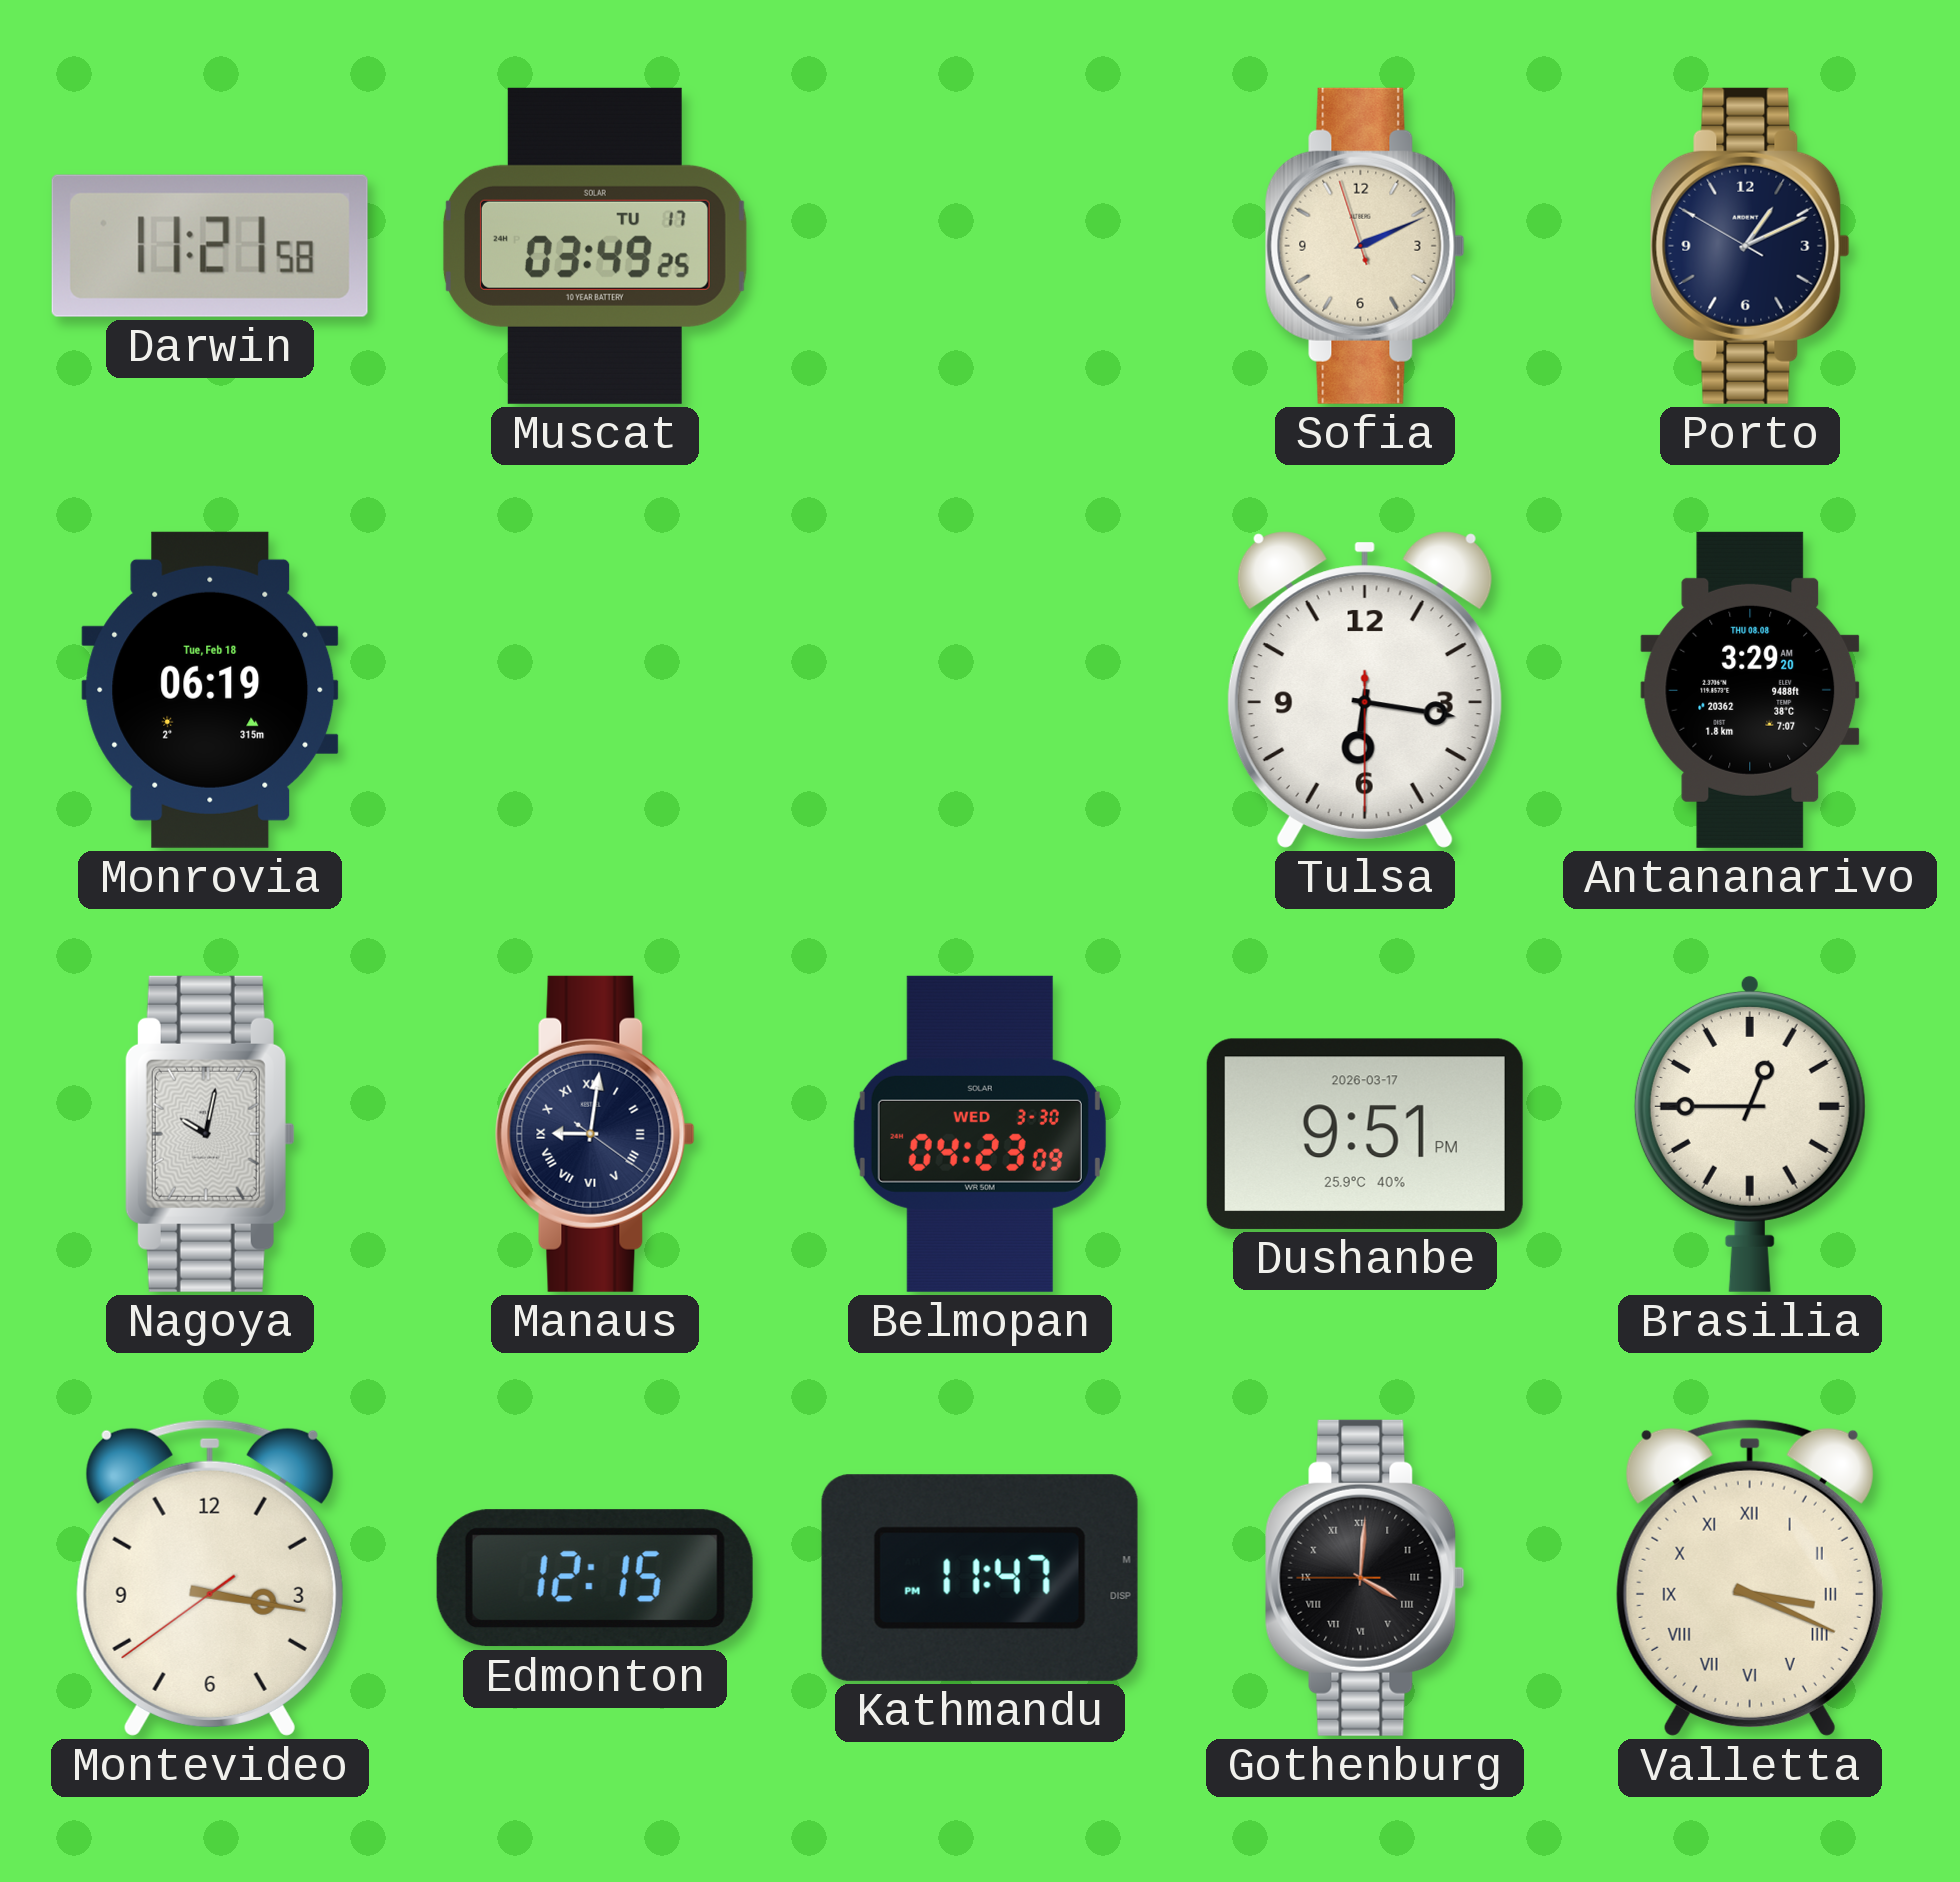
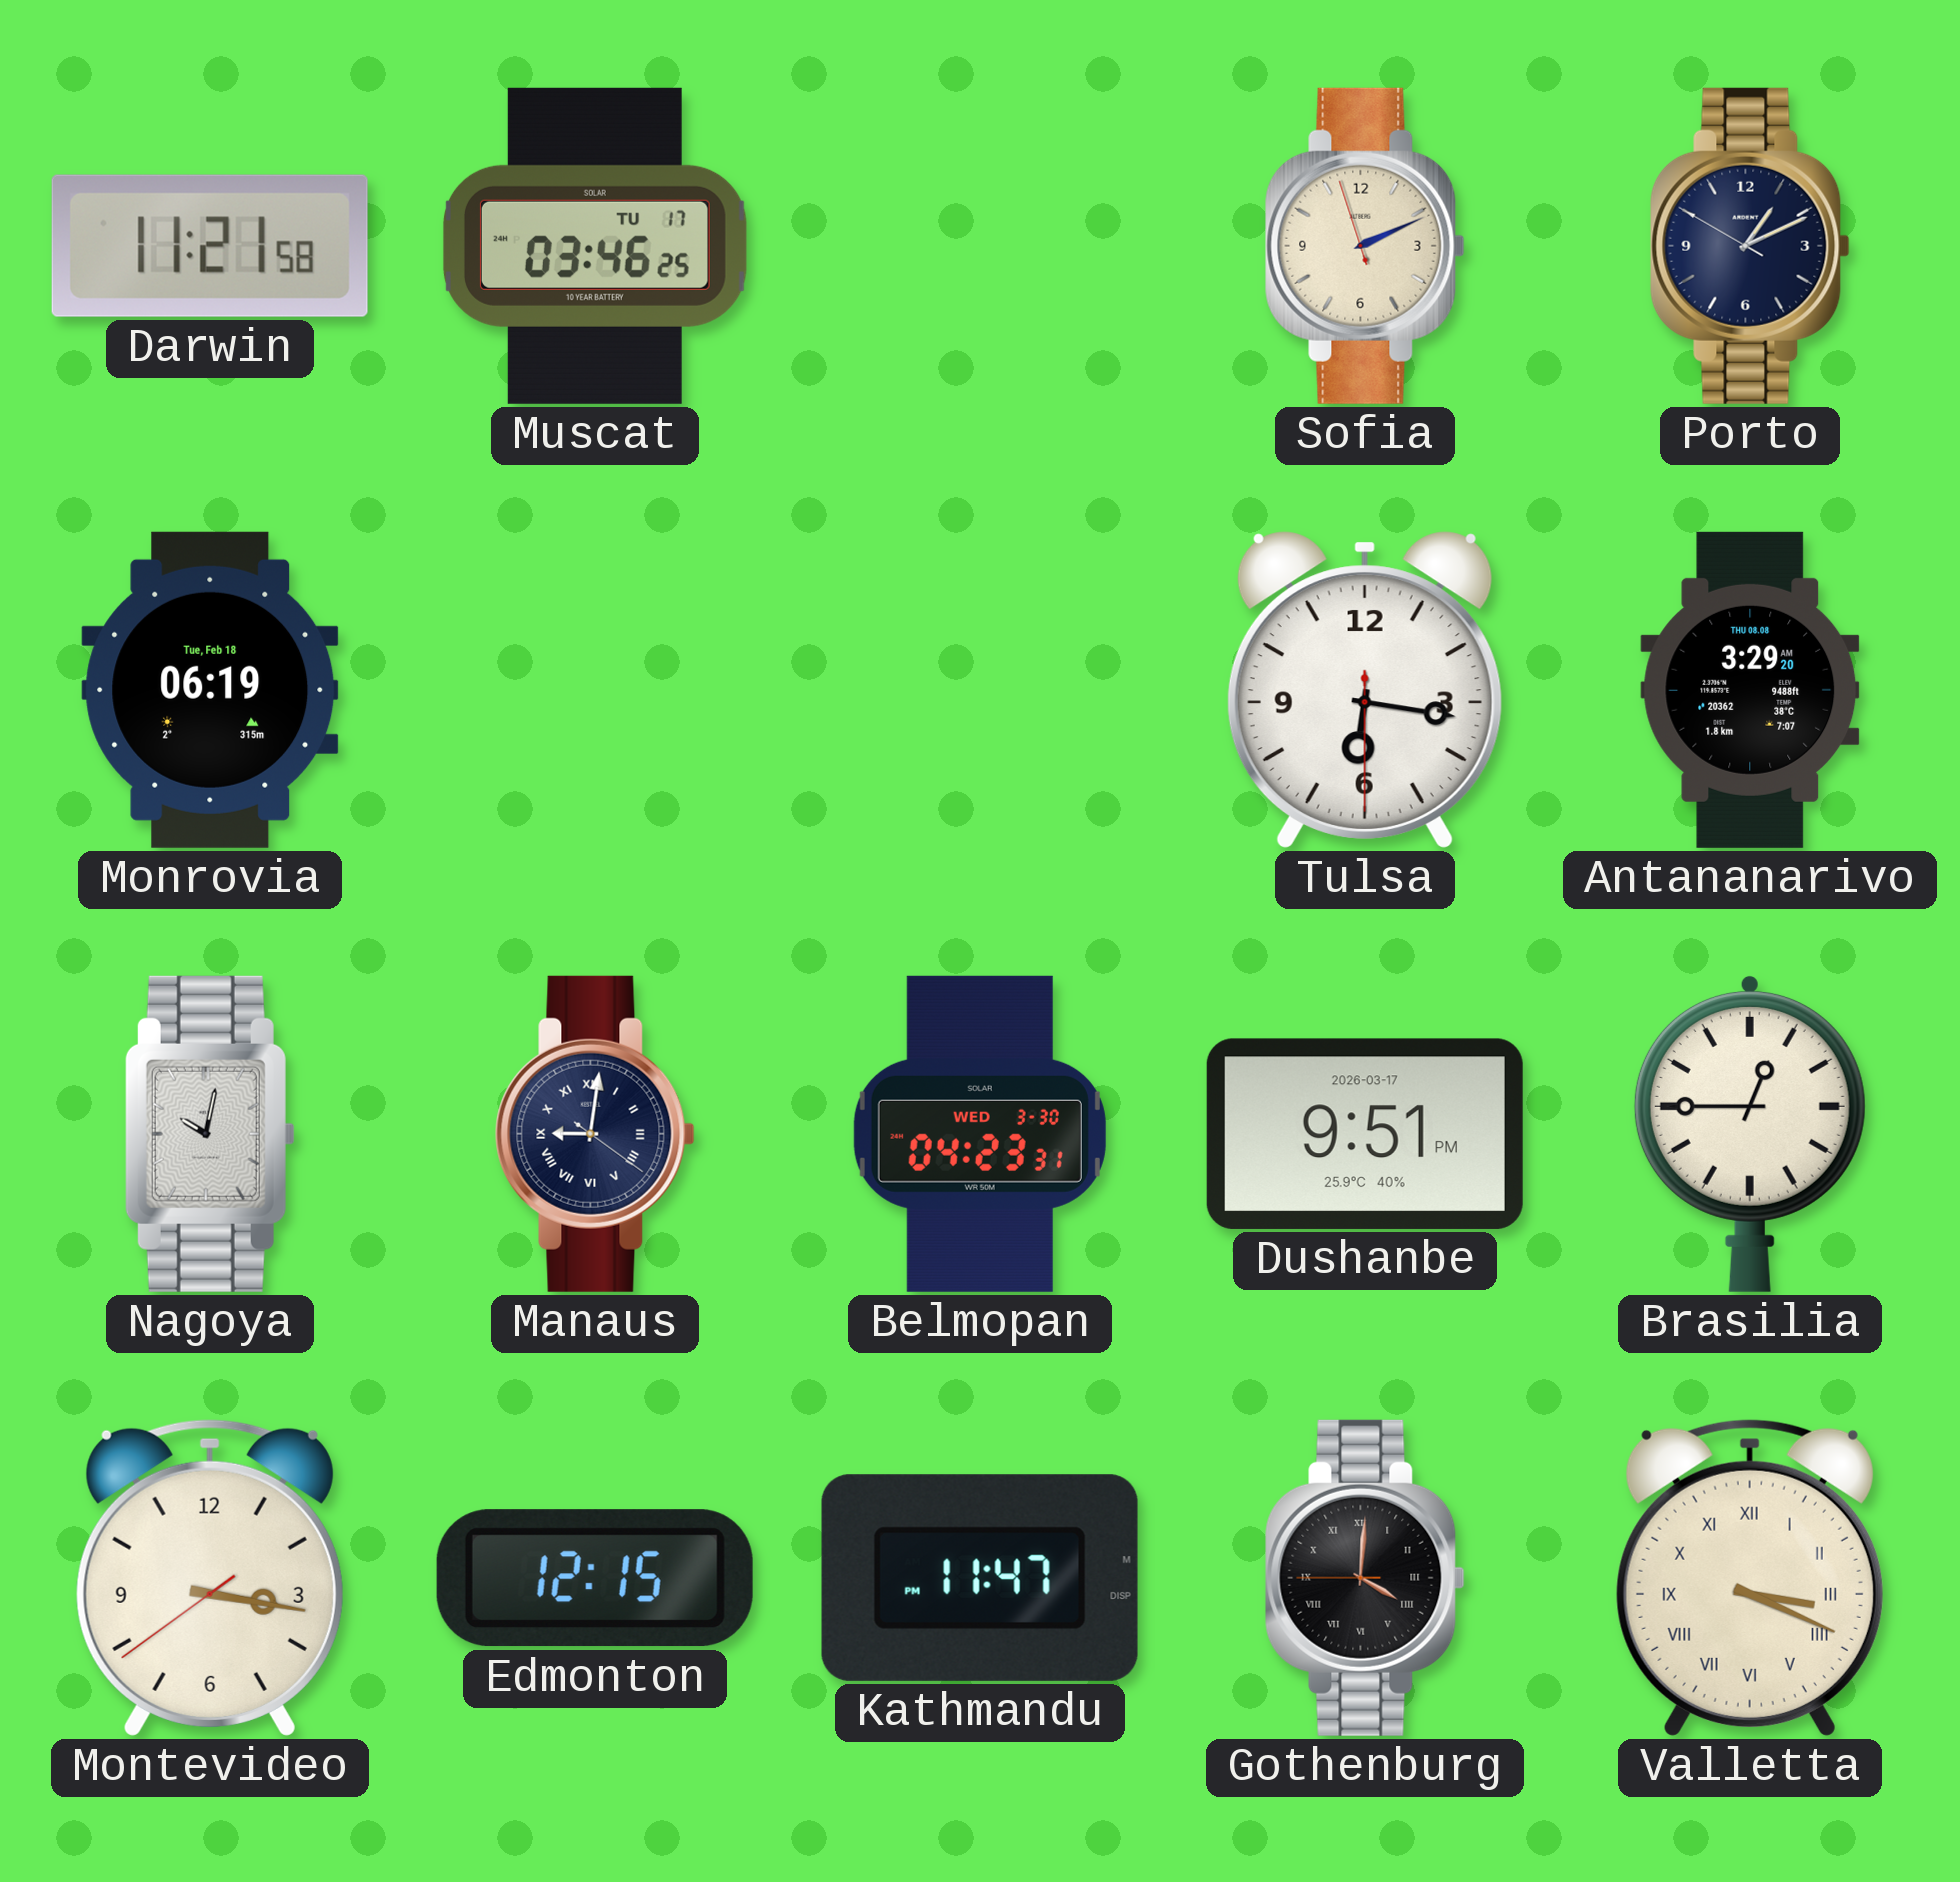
Muscat: 03:49 -> 03:46
Belmopan: 04:23:09 -> 04:23:31
